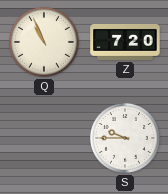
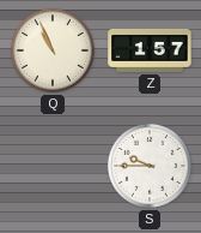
Z: 7:20 -> 1:57
